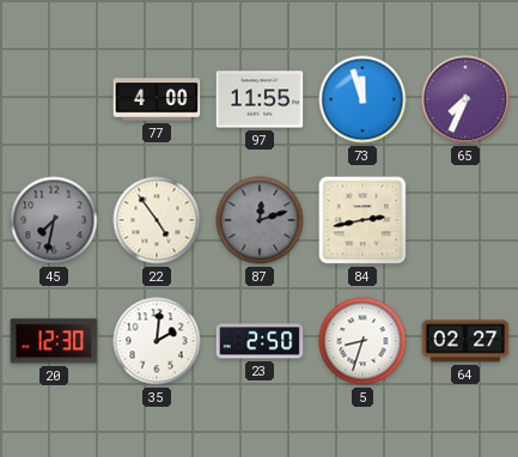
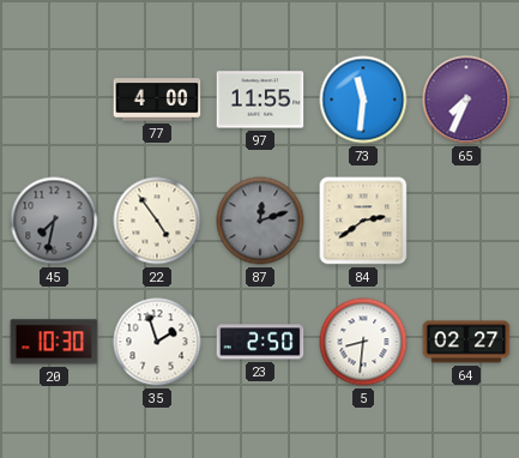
73: 11:57 -> 11:31
84: 2:43 -> 2:39
20: 12:30 -> 10:30
35: 2:01 -> 1:57
5: 8:33 -> 8:31
